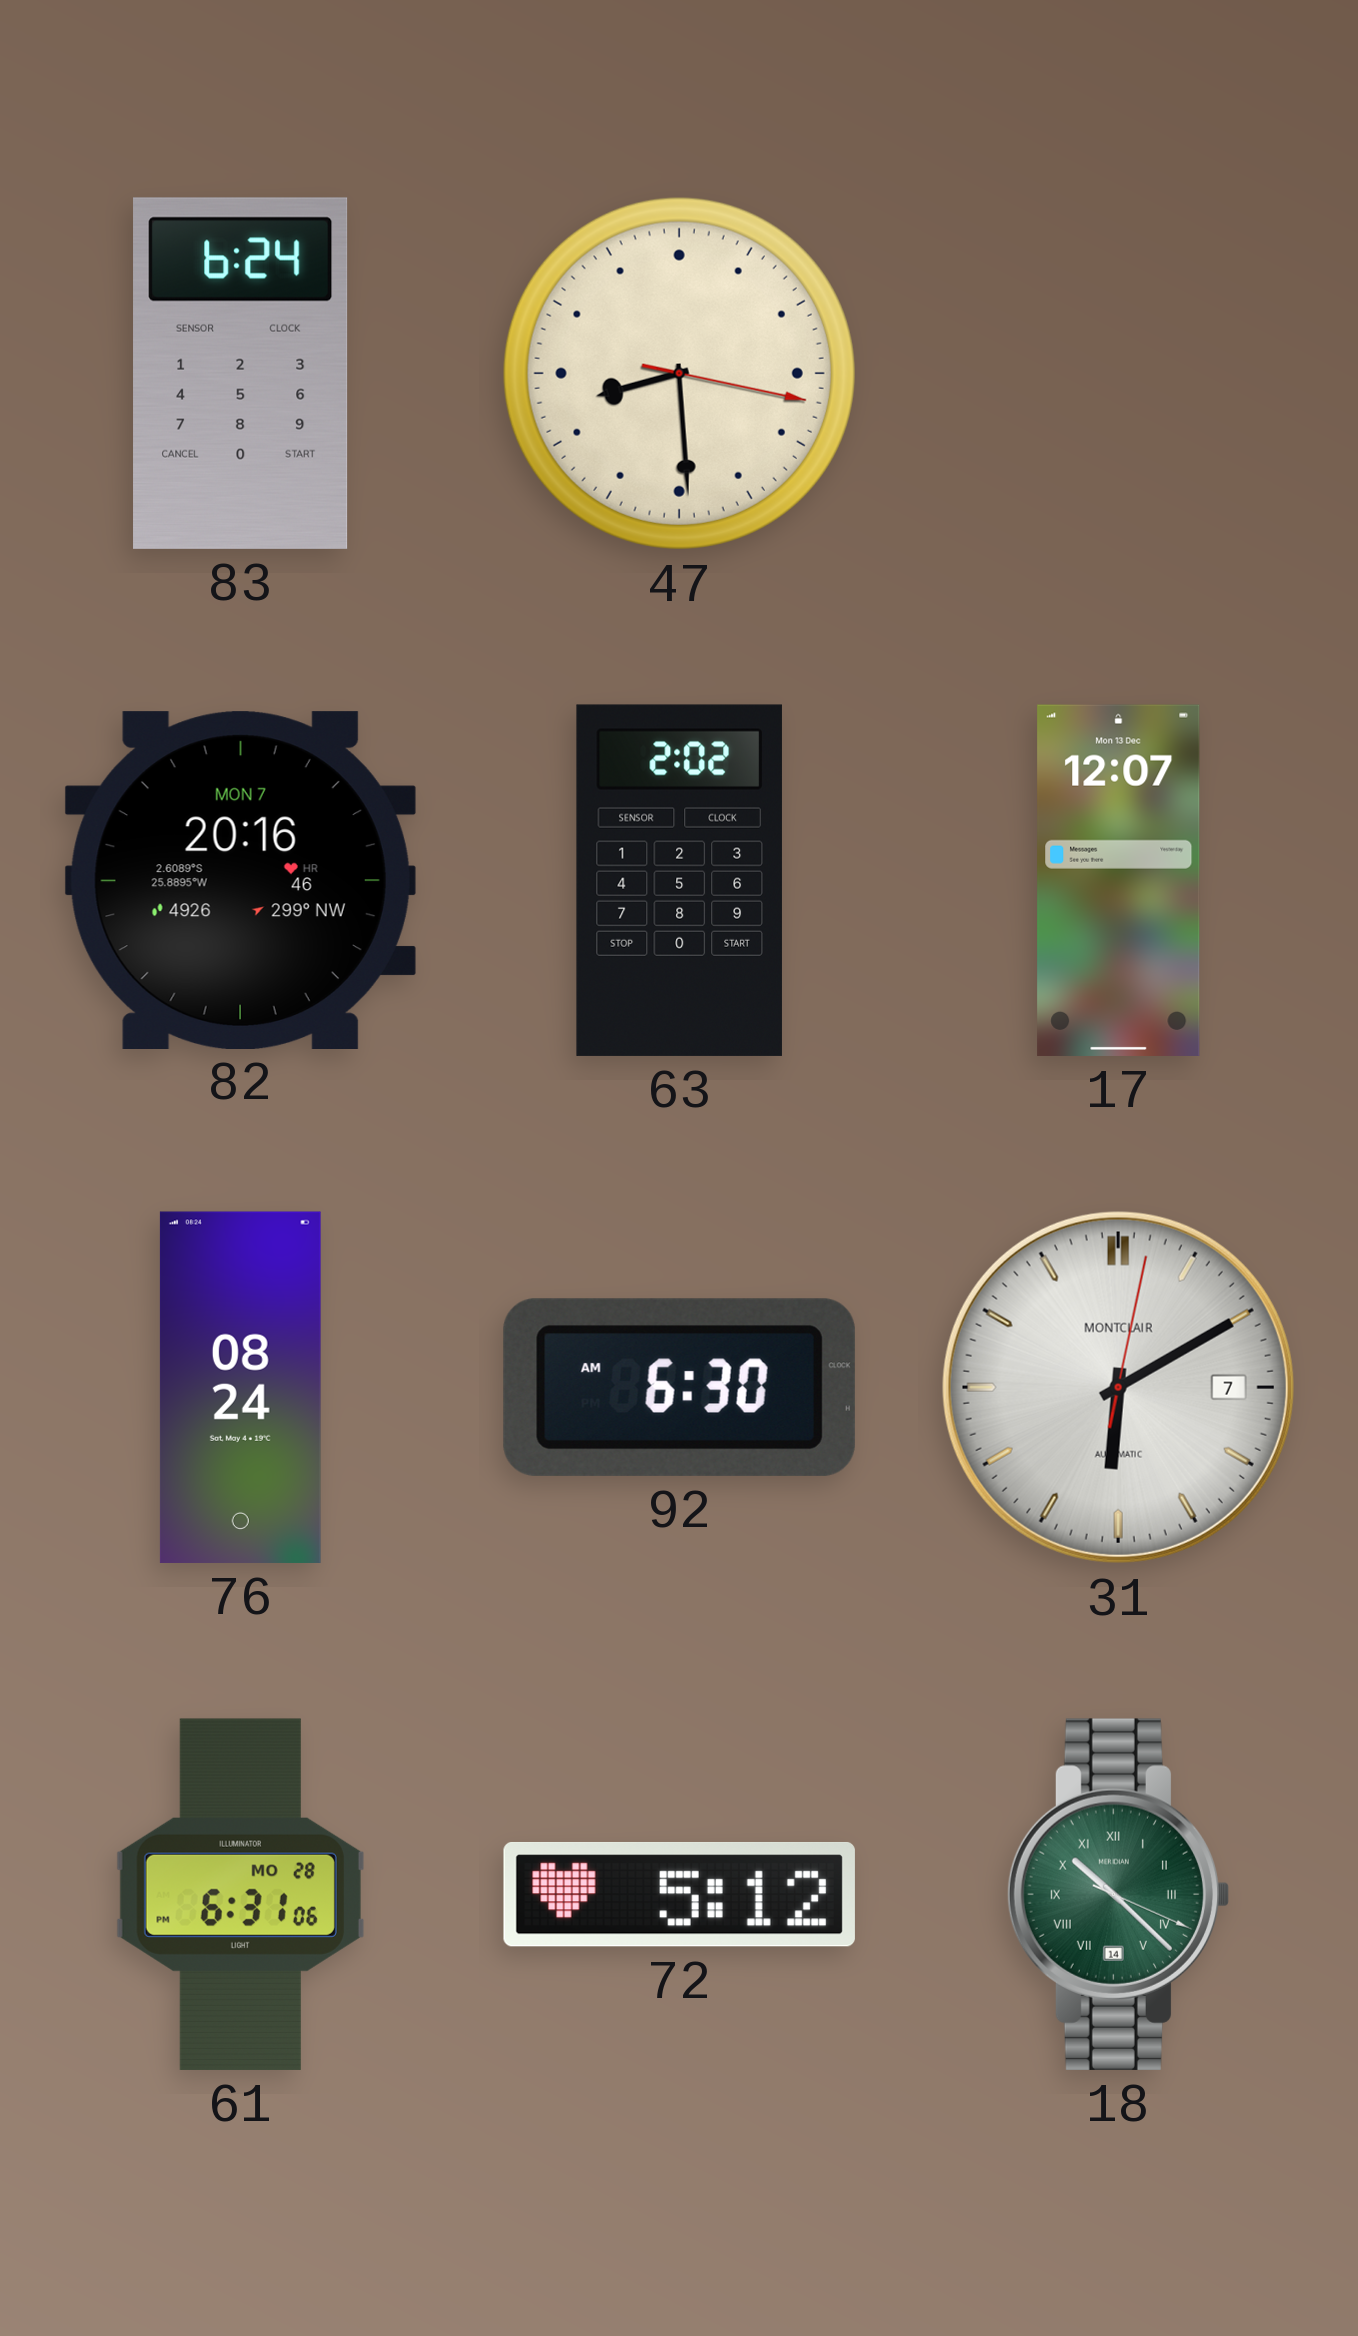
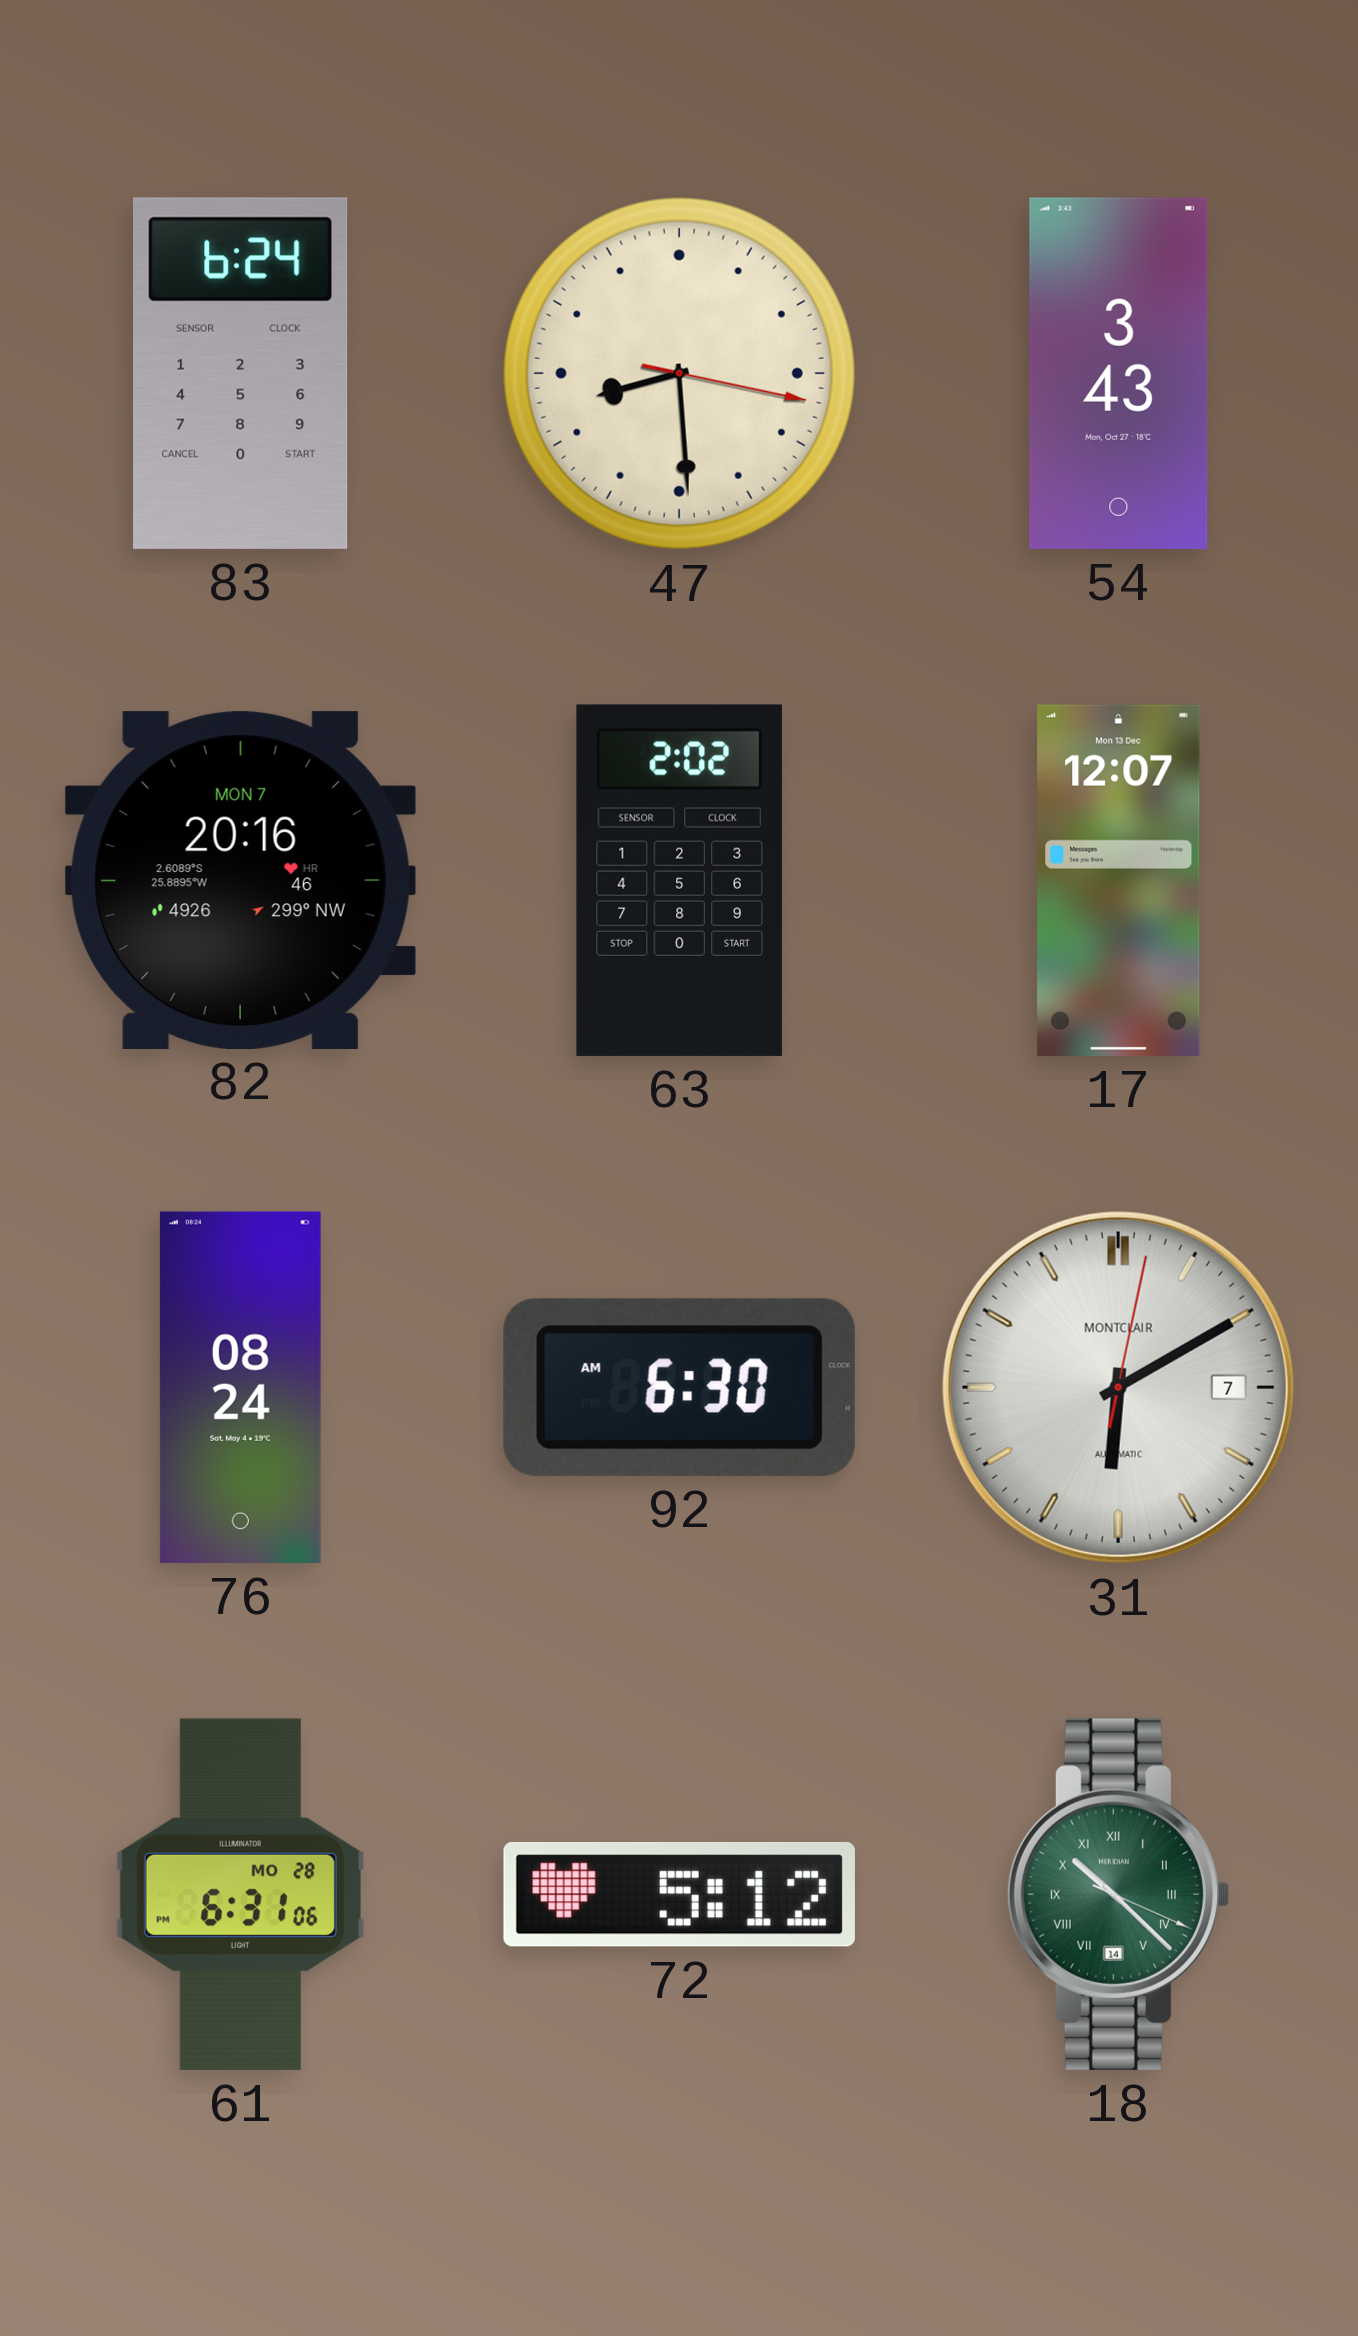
54: none -> 3:43
